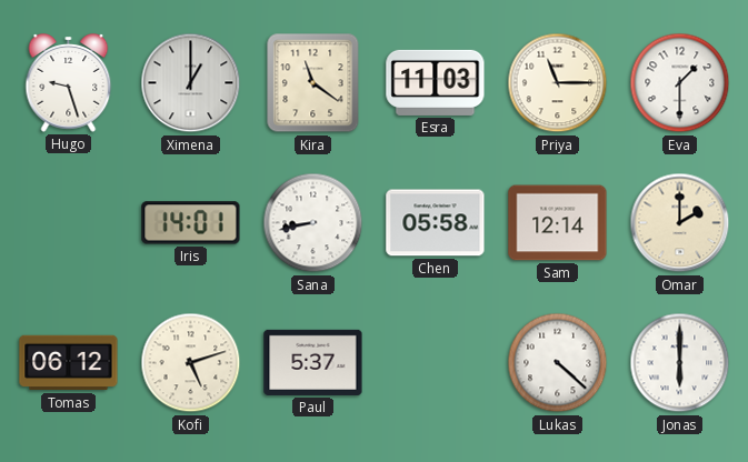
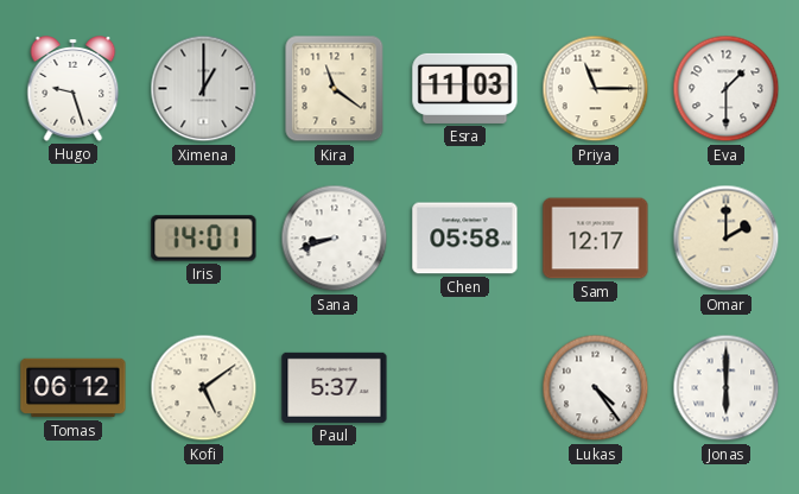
Sana: 8:43 -> 8:42
Sam: 12:14 -> 12:17
Kofi: 5:12 -> 5:09
Lukas: 4:22 -> 4:24
